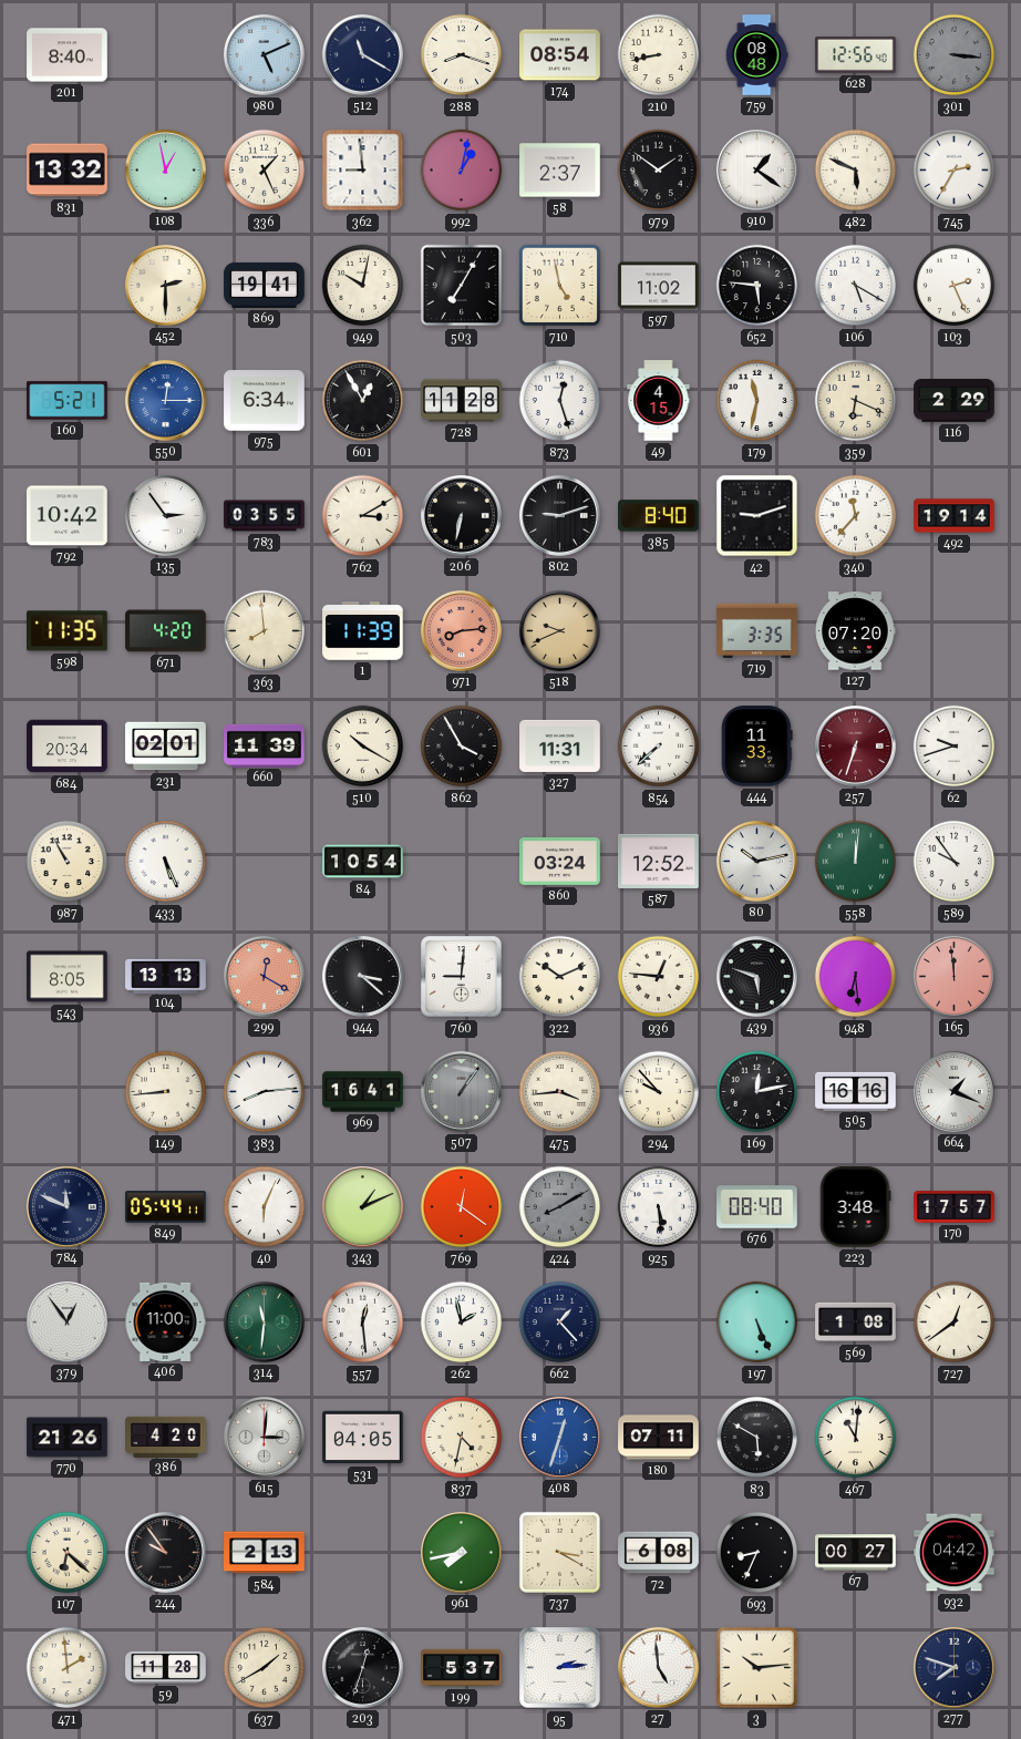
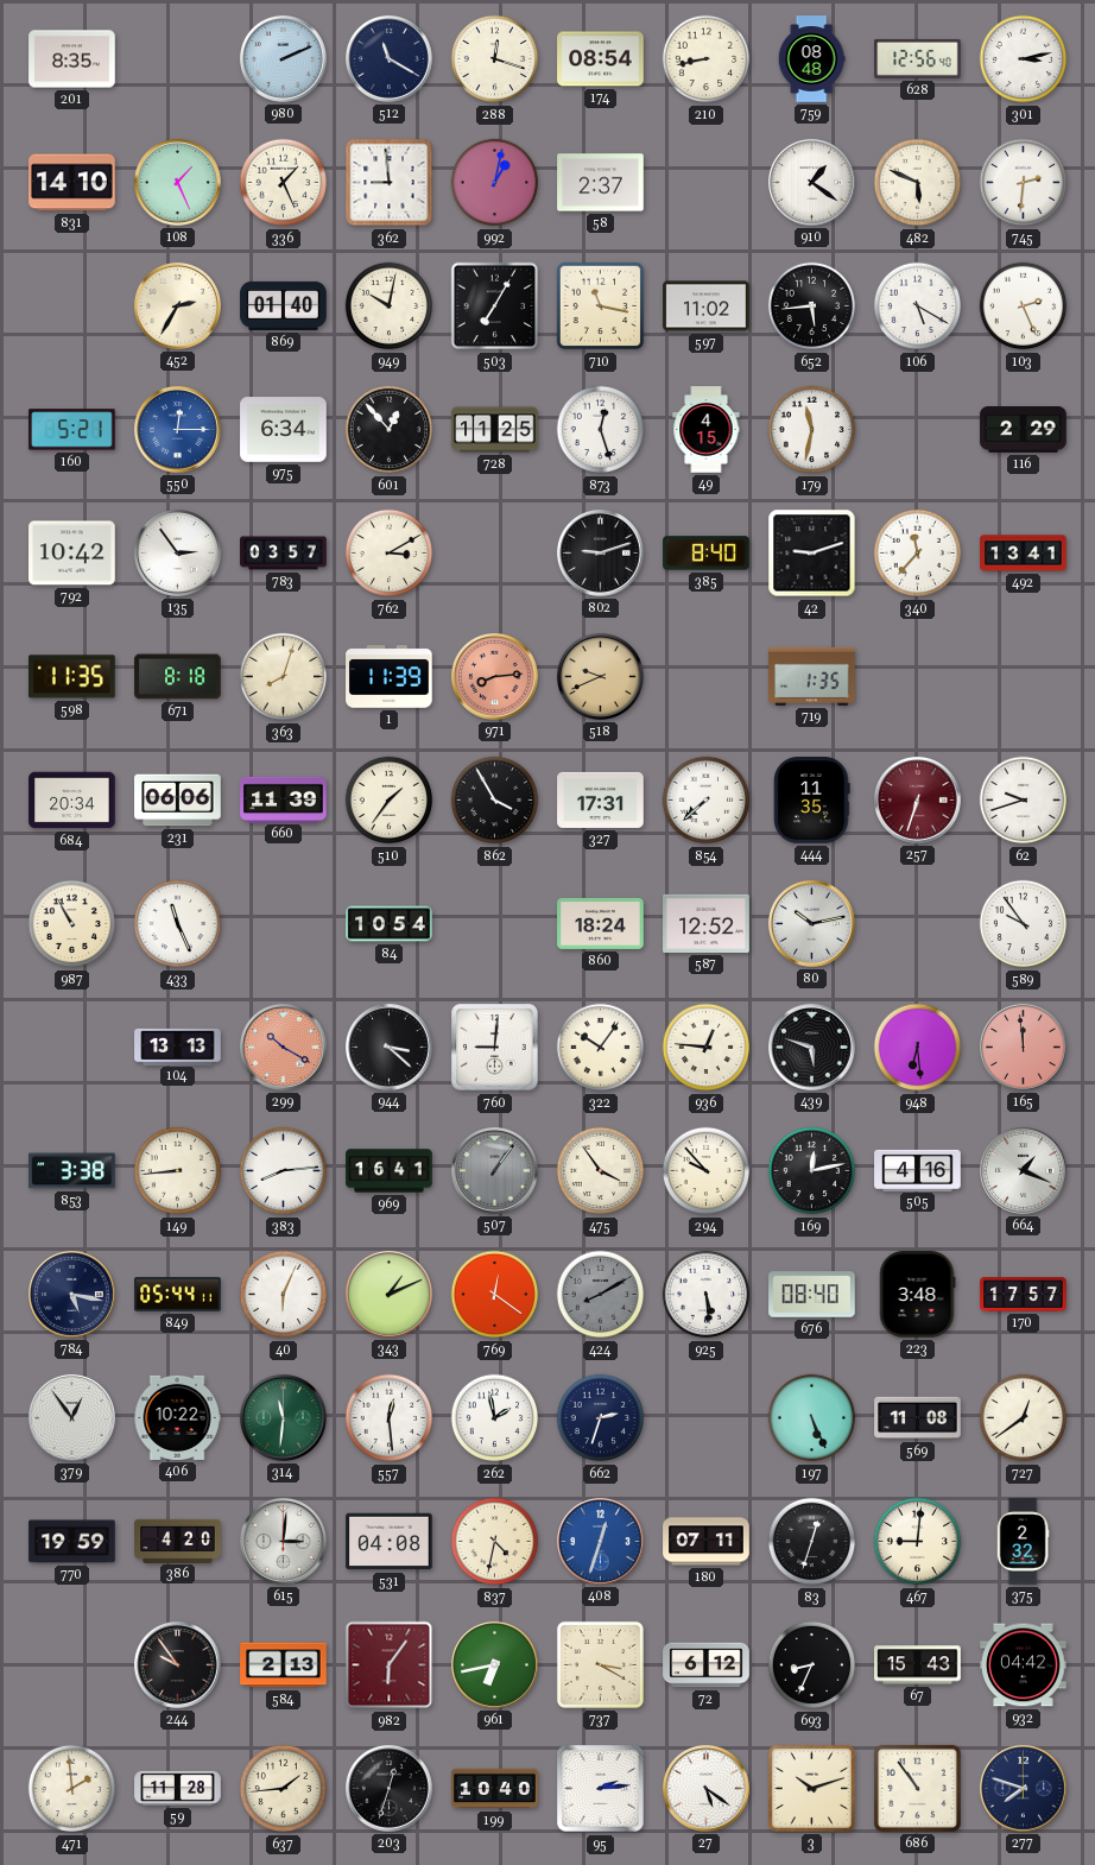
201: 8:40 -> 8:35
980: 5:11 -> 2:11
288: 8:18 -> 12:18
301: 3:16 -> 3:13
301 dial: grey -> white
831: 13:32 -> 14:10
108: 12:58 -> 1:26
979: 1:51 -> none
745: 2:35 -> 2:31
452: 2:30 -> 2:35
869: 19:41 -> 01:40
710: 4:58 -> 11:17
652: 5:46 -> 5:44
601: 12:55 -> 12:53
728: 11:28 -> 11:25
359: 6:19 -> none
783: 03:55 -> 03:57
206: 6:32 -> none
492: 19:14 -> 13:41
671: 4:20 -> 8:18
363: 7:59 -> 8:03
719: 3:35 -> 1:35
127: 07:20 -> none
231: 02:01 -> 06:06
510: 10:20 -> 1:36
327: 11:31 -> 17:31
444: 11:33 -> 11:35
433: 5:26 -> 11:26
860: 03:24 -> 18:24
558: 12:01 -> none
543: 8:05 -> none
299: 12:20 -> 10:20
322: 10:11 -> 10:06
853: none -> 3:38
475: 3:44 -> 3:54
505: 16:16 -> 4:16
784: 11:49 -> 5:17
406: 11:00 -> 10:22
662: 1:23 -> 2:33
569: 1:08 -> 11:08
770: 21:26 -> 19:59
531: 04:05 -> 04:08
83: 5:50 -> 12:33
467: 11:01 -> 9:01
375: none -> 2:32
107: 6:22 -> none
982: none -> 6:06
961: 7:43 -> 6:43
72: 6:08 -> 6:12
67: 00:27 -> 15:43
637: 1:40 -> 1:44
199: 5:37 -> 10:40
27: 4:59 -> 5:21
3: 10:14 -> 10:12
686: none -> 10:54
